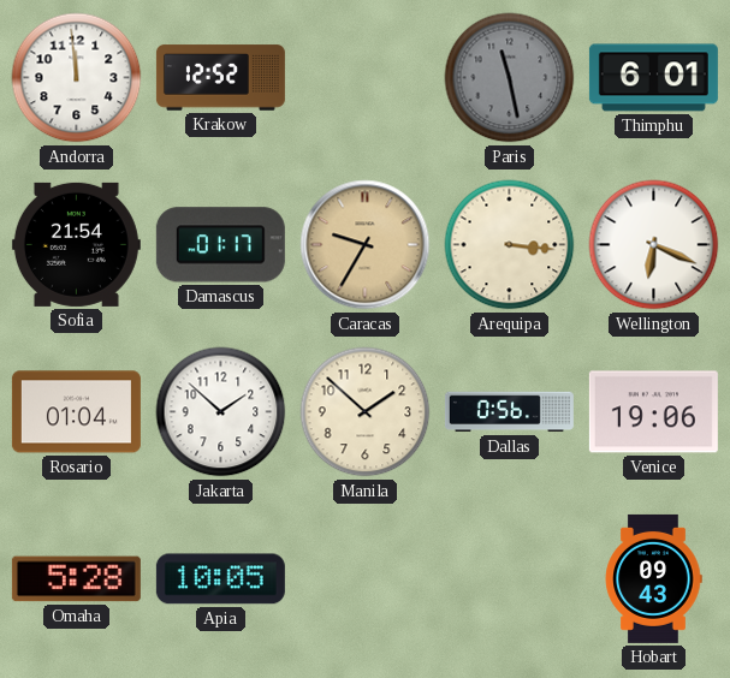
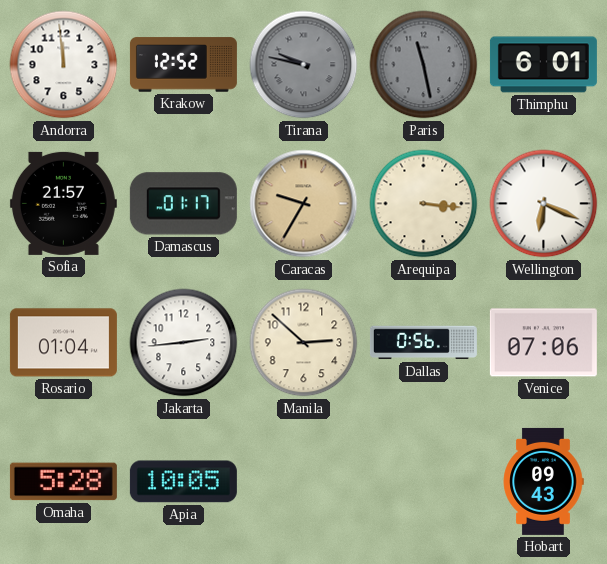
Tirana: none -> 9:47
Sofia: 21:54 -> 21:57
Jakarta: 1:52 -> 2:44
Manila: 1:52 -> 2:52
Venice: 19:06 -> 07:06
